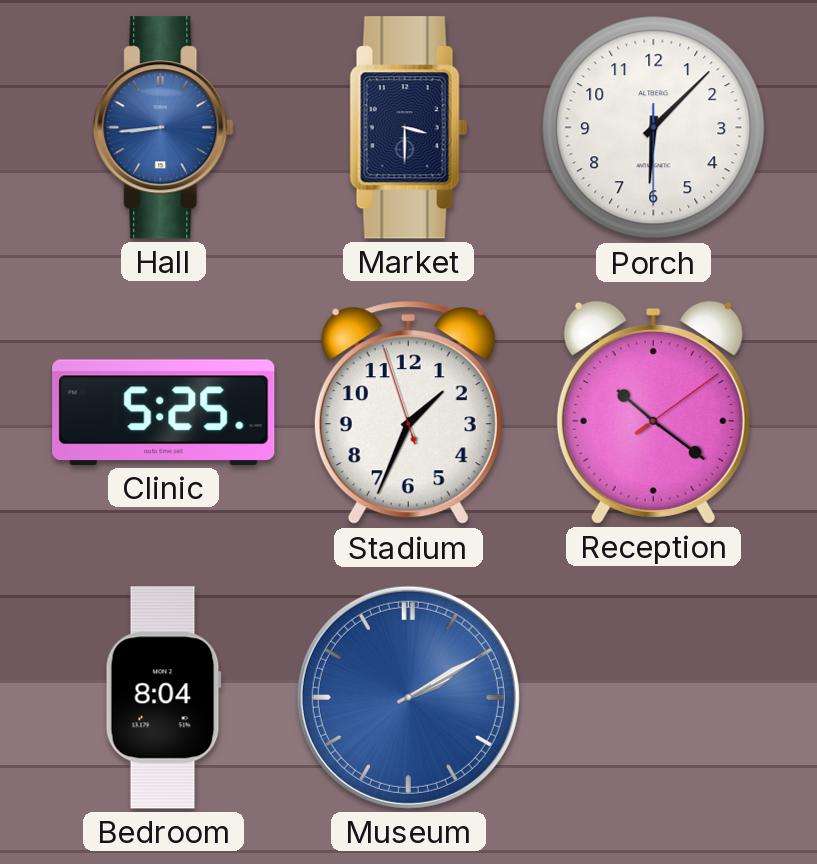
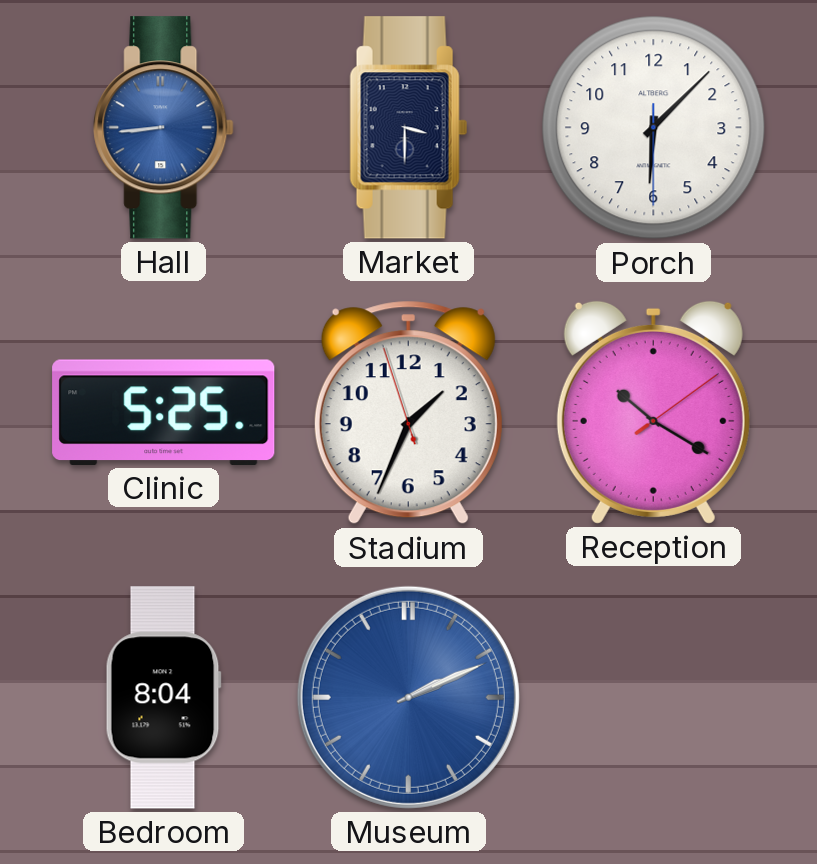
Reception: 10:21 -> 10:20
Museum: 2:10 -> 2:11
